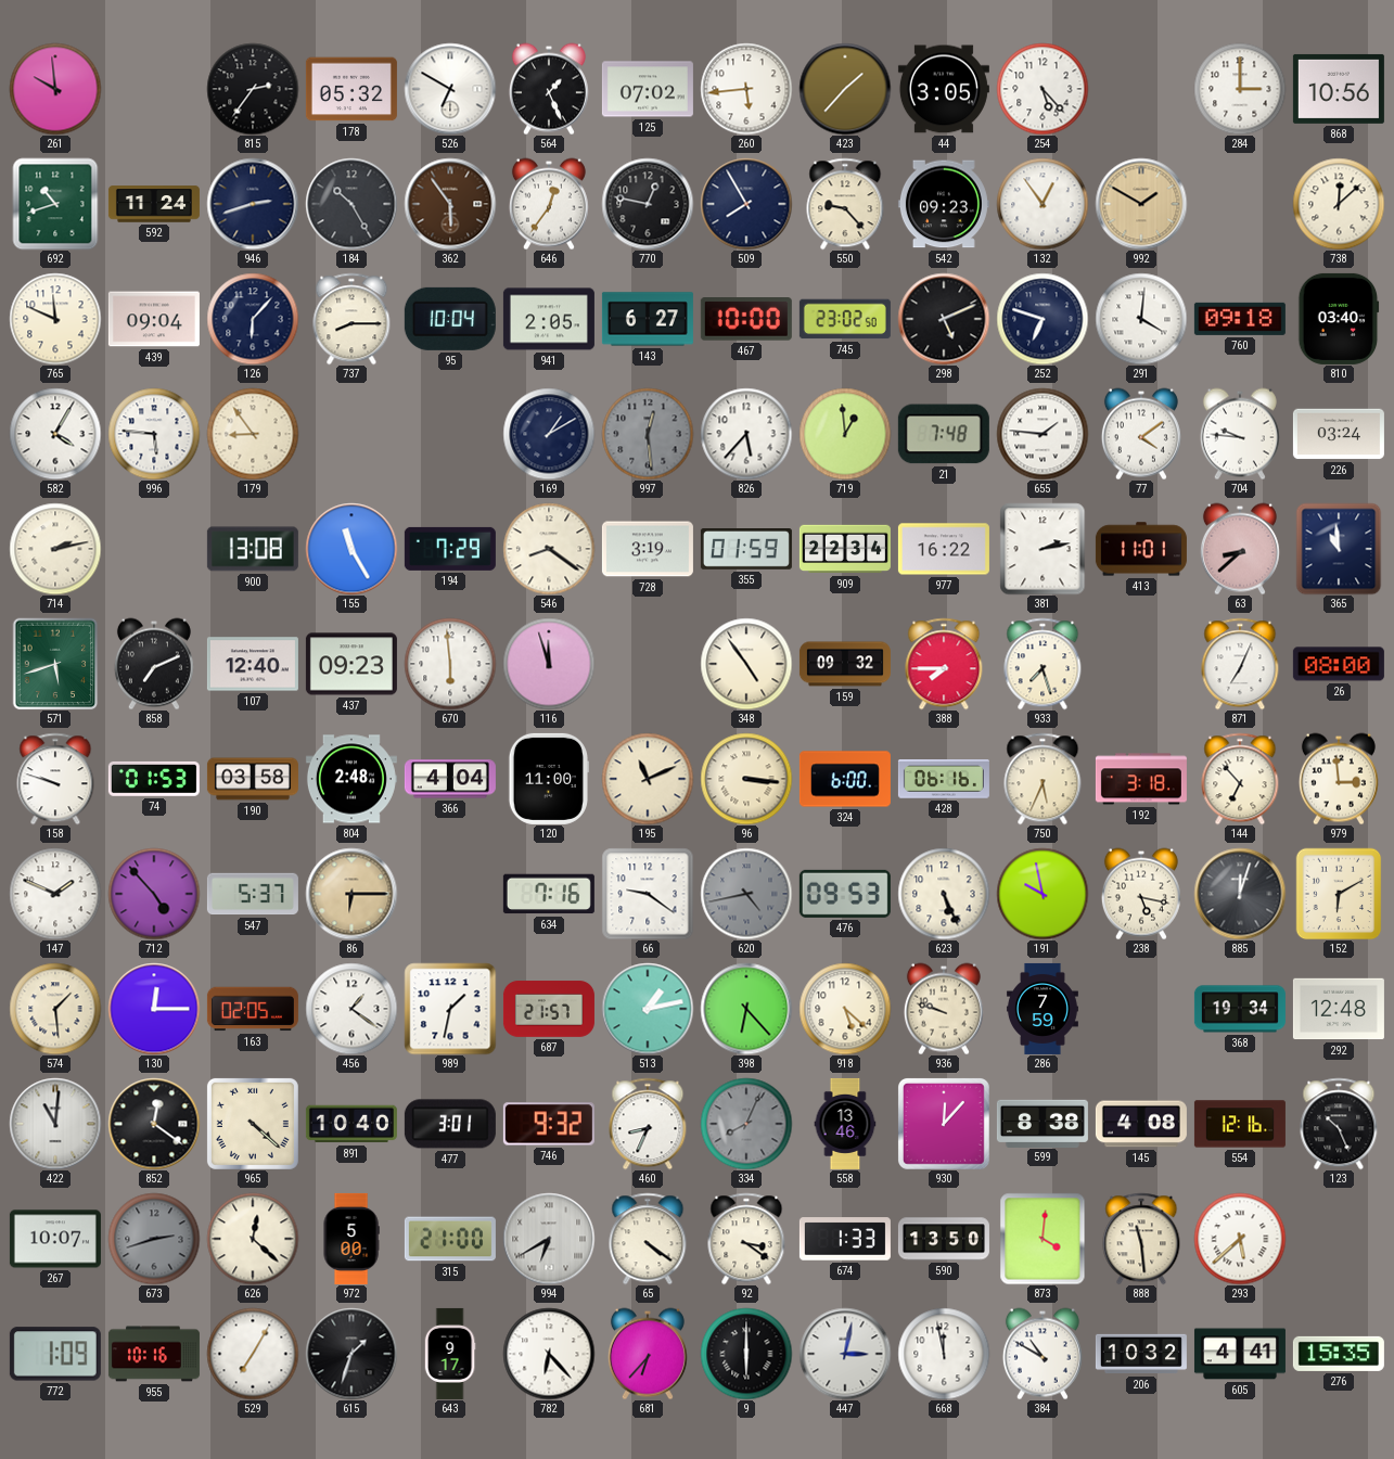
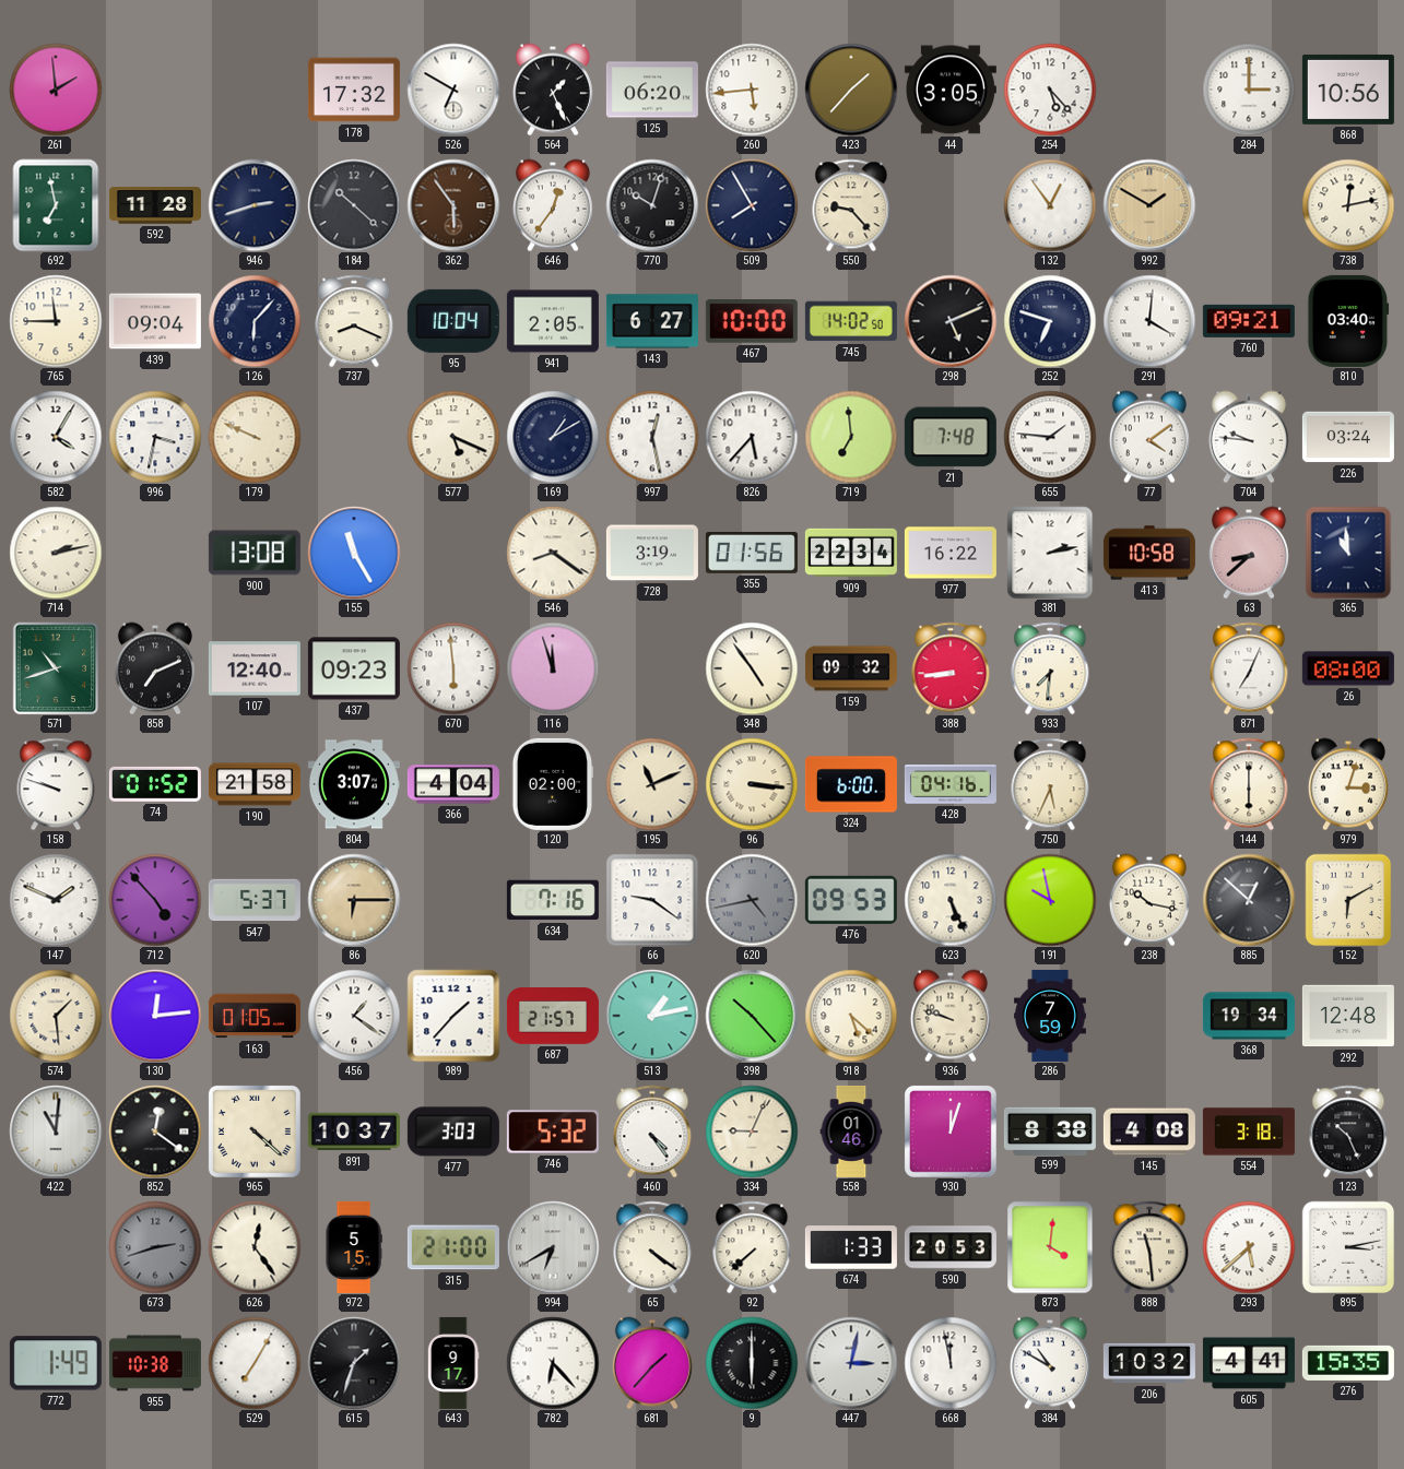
261: 9:59 -> 1:59
815: 2:36 -> none
178: 05:32 -> 17:32
125: 07:02 -> 06:20
692: 10:42 -> 6:58
592: 11:24 -> 11:28
184: 10:25 -> 10:22
770: 12:47 -> 10:03
542: 09:23 -> none
738: 12:08 -> 12:13
765: 11:49 -> 11:45
737: 8:15 -> 8:19
745: 23:02 -> 14:02
760: 09:18 -> 09:21
996: 5:46 -> 3:32
179: 8:54 -> 9:49
577: none -> 5:19
997: 12:29 -> 12:28
997 dial: grey -> white
719: 12:59 -> 6:59
194: 7:29 -> none
355: 01:59 -> 01:56
413: 11:01 -> 10:58
571: 5:42 -> 10:42
388: 7:45 -> 8:44
933: 7:27 -> 7:31
74: 01:53 -> 01:52
190: 03:58 -> 21:58
804: 2:48 -> 3:07
120: 11:00 -> 02:00
428: 06:16 -> 04:16
192: 3:18 -> none
144: 6:53 -> 6:00
979: 2:59 -> 3:03
238: 5:17 -> 10:17
885: 12:03 -> 12:52
130: 12:15 -> 12:14
163: 02:05 -> 01:05
989: 1:32 -> 1:37
398: 6:23 -> 10:23
891: 10:40 -> 10:37
477: 3:01 -> 3:03
746: 9:32 -> 5:32
460: 8:34 -> 4:24
334: 8:04 -> 9:04
334 dial: grey -> cream
558: 13:46 -> 01:46
930: 12:07 -> 12:03
554: 12:16 -> 3:18
267: 10:07 -> none
626: 12:22 -> 12:24
972: 5:00 -> 5:15
92: 3:21 -> 7:38
590: 13:50 -> 20:53
895: none -> 3:13
772: 1:09 -> 1:49
955: 10:16 -> 10:38
681: 6:37 -> 1:37
